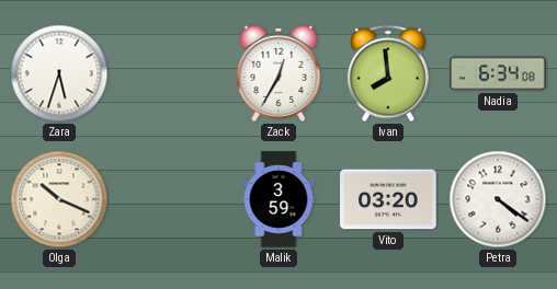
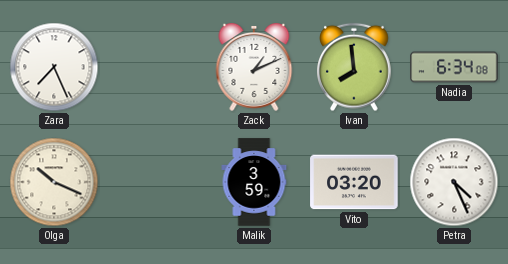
Zara: 5:33 -> 7:26
Zack: 12:35 -> 1:11
Petra: 4:21 -> 4:26
